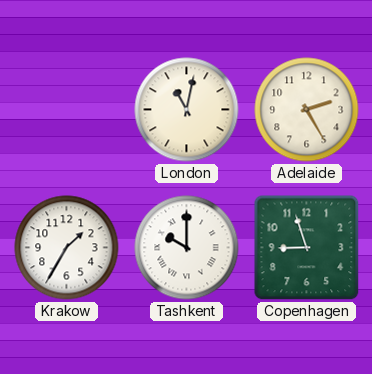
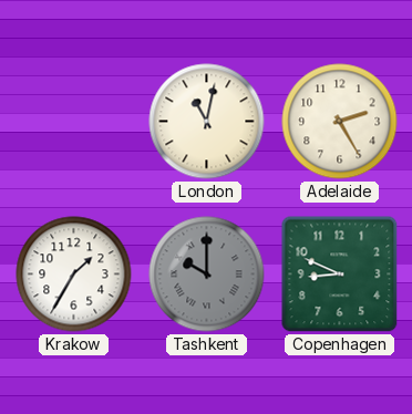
Tashkent dial: white -> grey
Copenhagen: 8:57 -> 8:49
